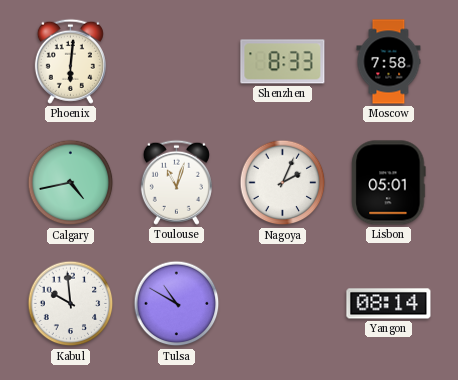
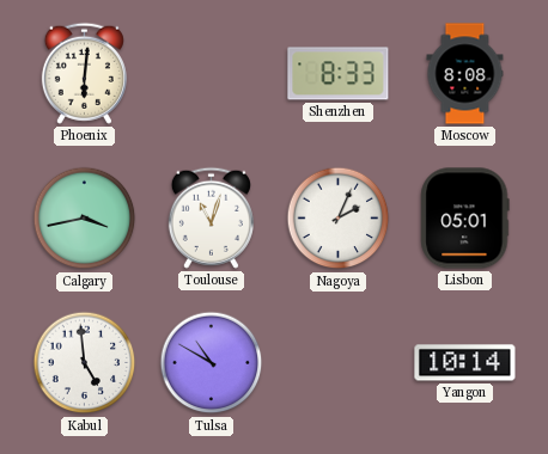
Moscow: 7:58 -> 8:08
Calgary: 4:43 -> 3:43
Kabul: 9:59 -> 4:59
Yangon: 08:14 -> 10:14
